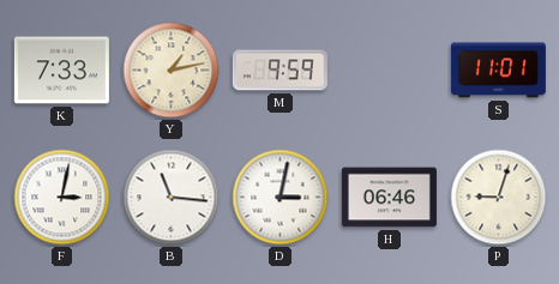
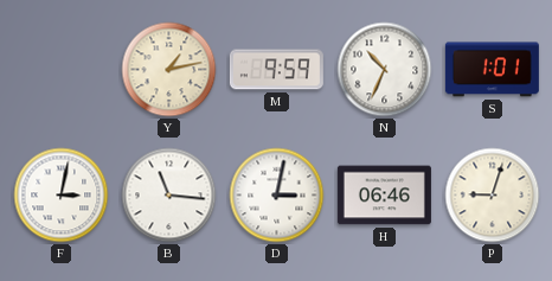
K: 7:33 -> none
N: none -> 10:34
S: 11:01 -> 1:01
